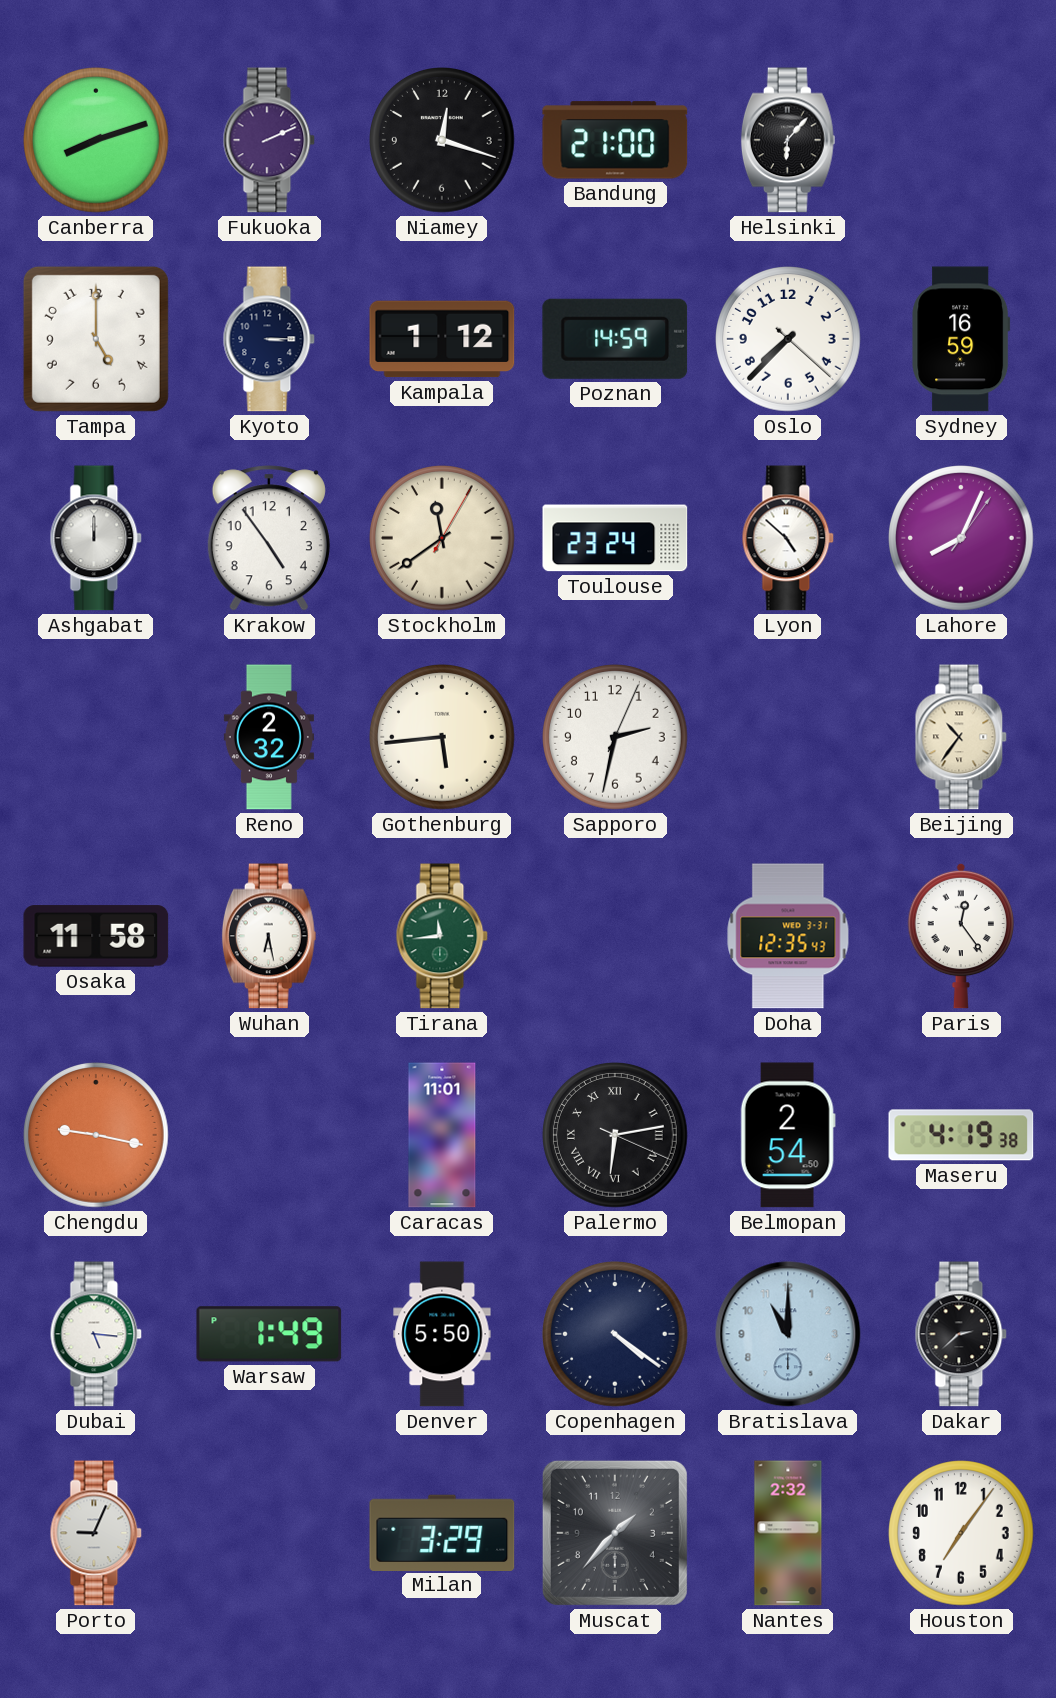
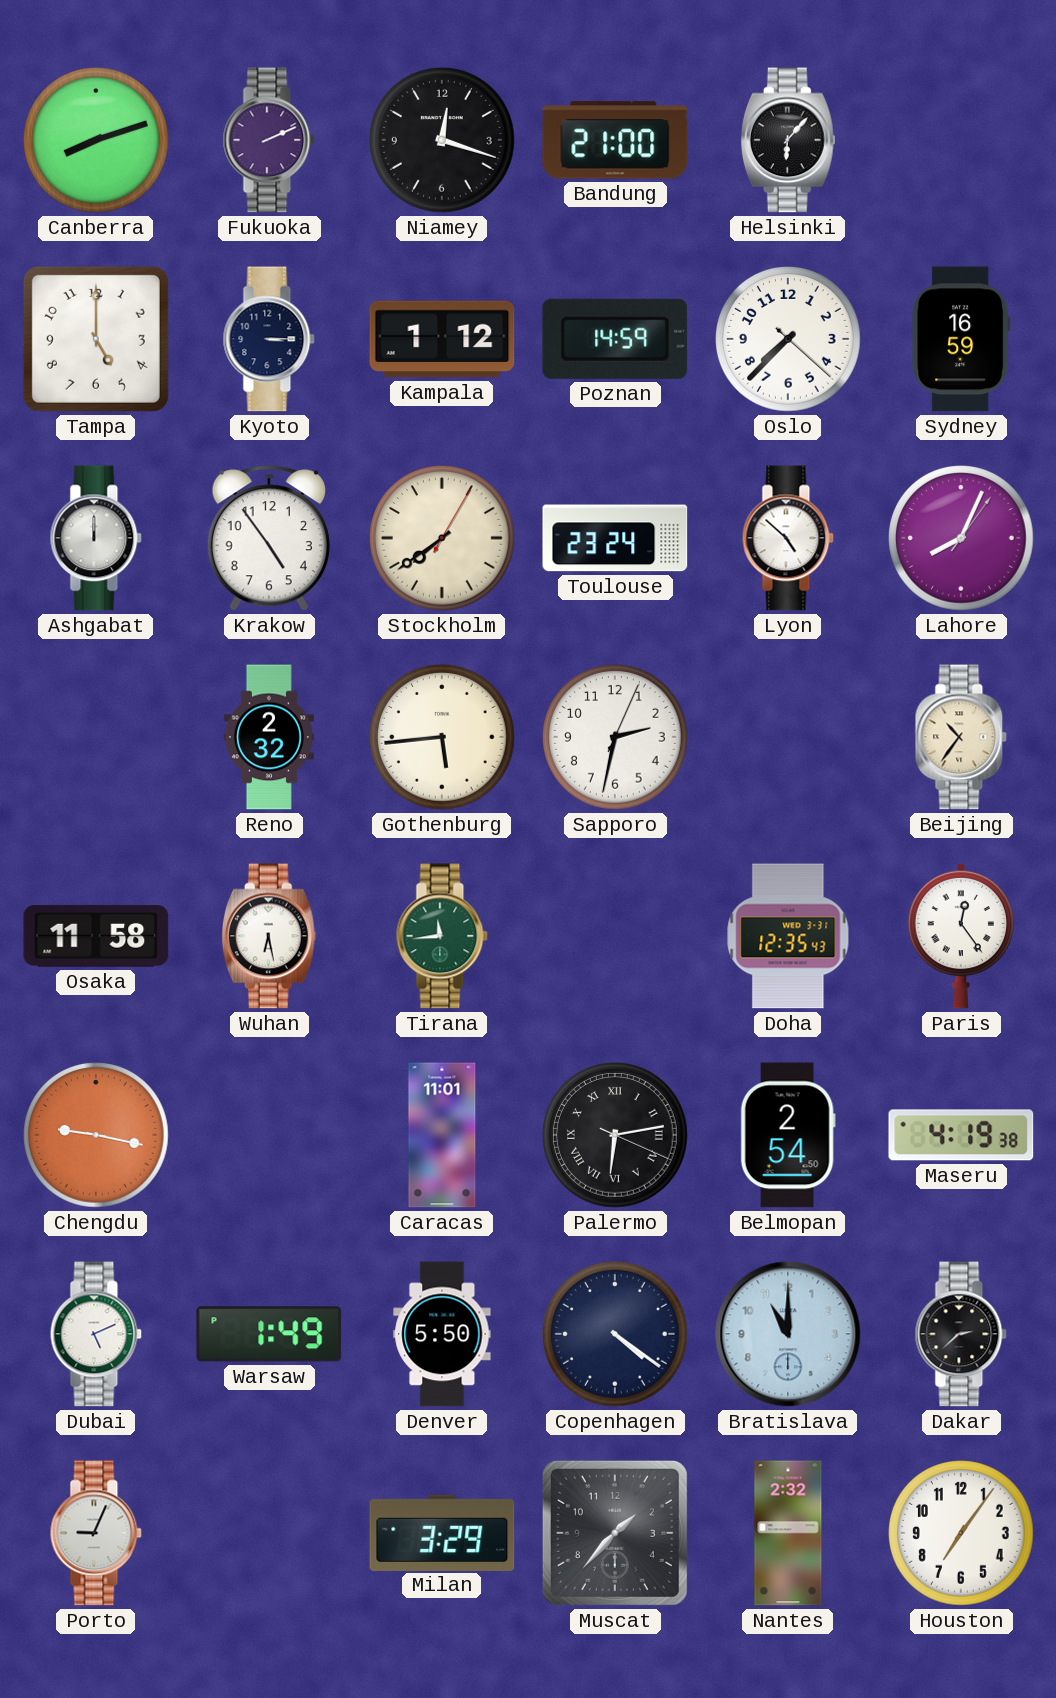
Stockholm: 11:39 -> 7:39
Dubai: 5:16 -> 5:11
